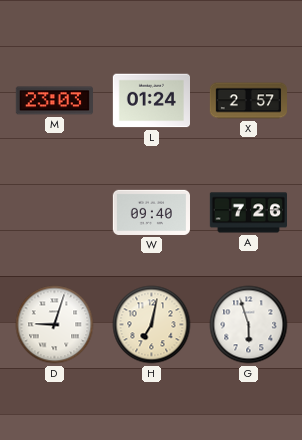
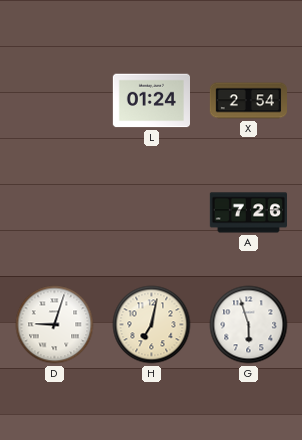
M: 23:03 -> none
X: 2:57 -> 2:54
W: 09:40 -> none
